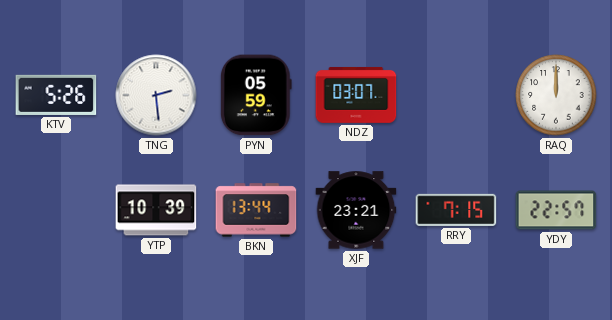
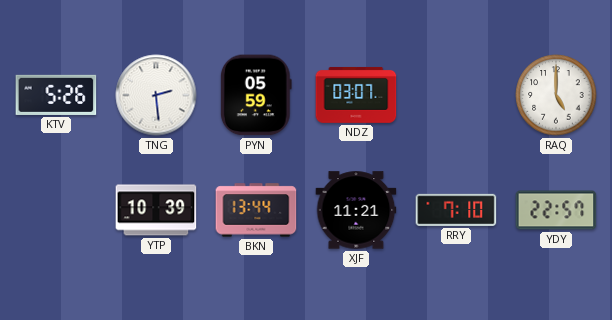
RAQ: 12:00 -> 5:00
XJF: 23:21 -> 11:21
RRY: 7:15 -> 7:10
